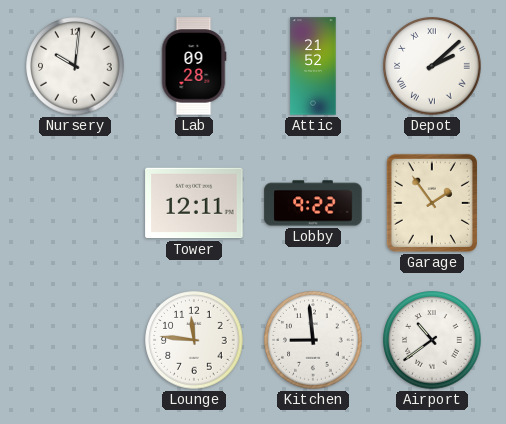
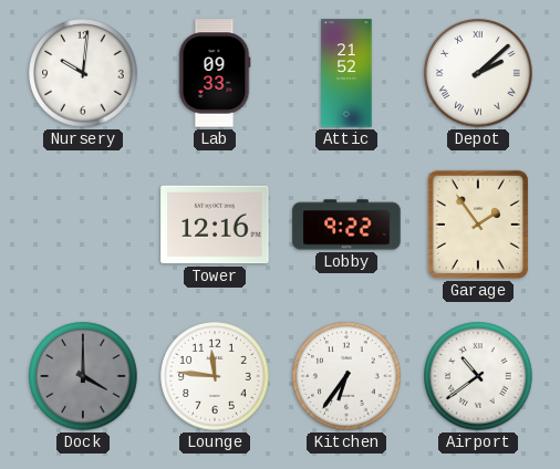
Lab: 09:28 -> 09:33
Tower: 12:11 -> 12:16
Dock: none -> 4:00
Kitchen: 8:59 -> 6:36
